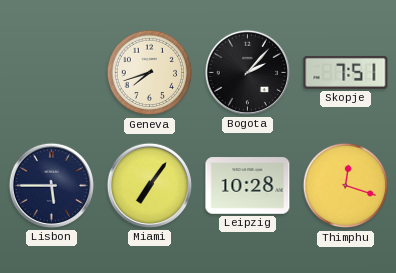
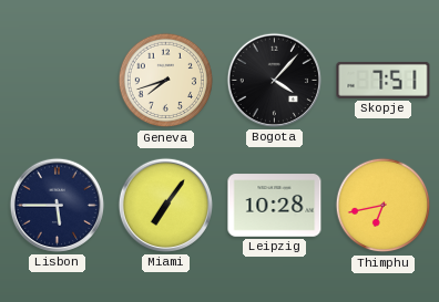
Bogota: 2:07 -> 4:07
Thimphu: 12:18 -> 6:43
